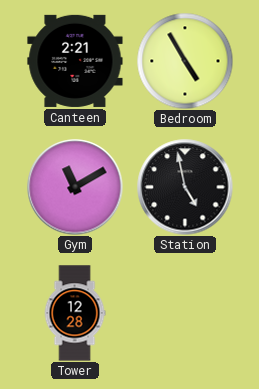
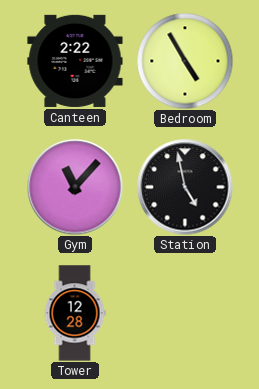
Canteen: 2:21 -> 2:22
Gym: 11:10 -> 11:07
